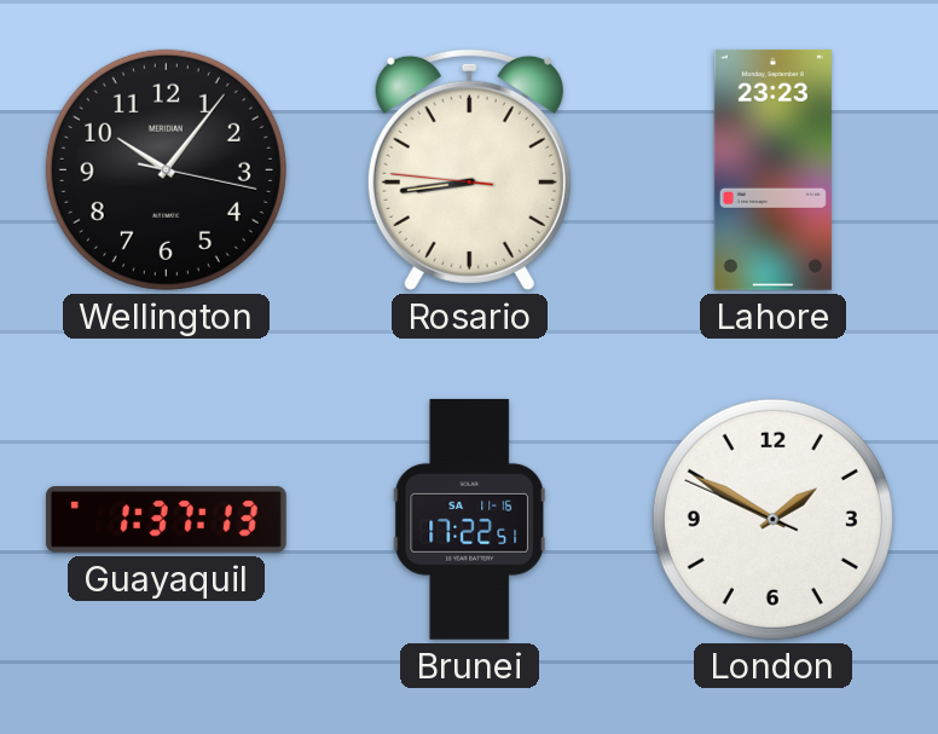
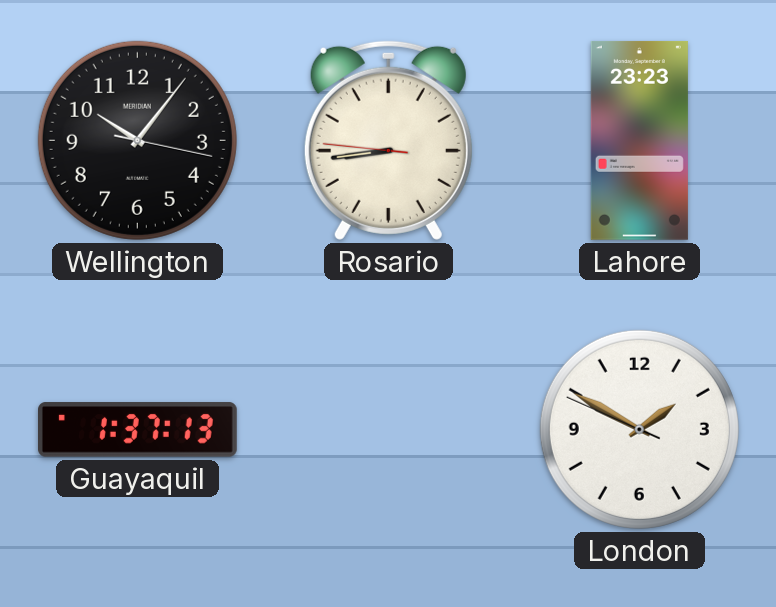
Brunei: 17:22 -> none
